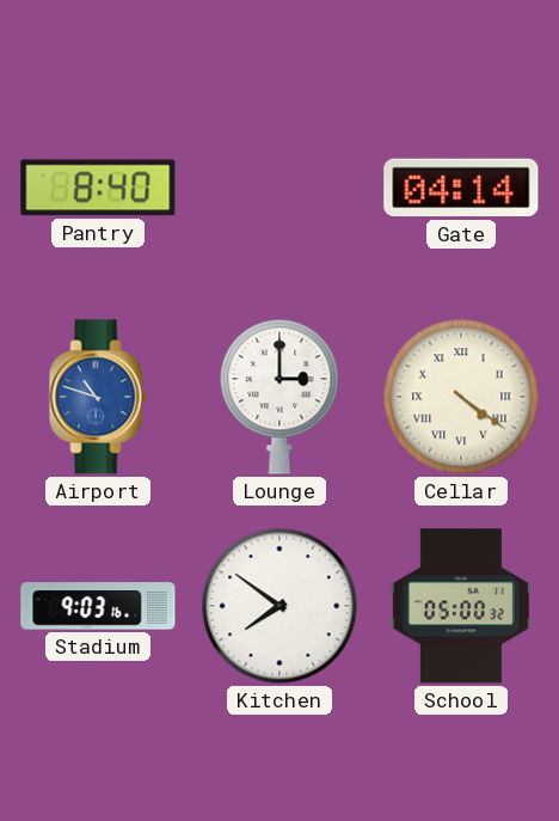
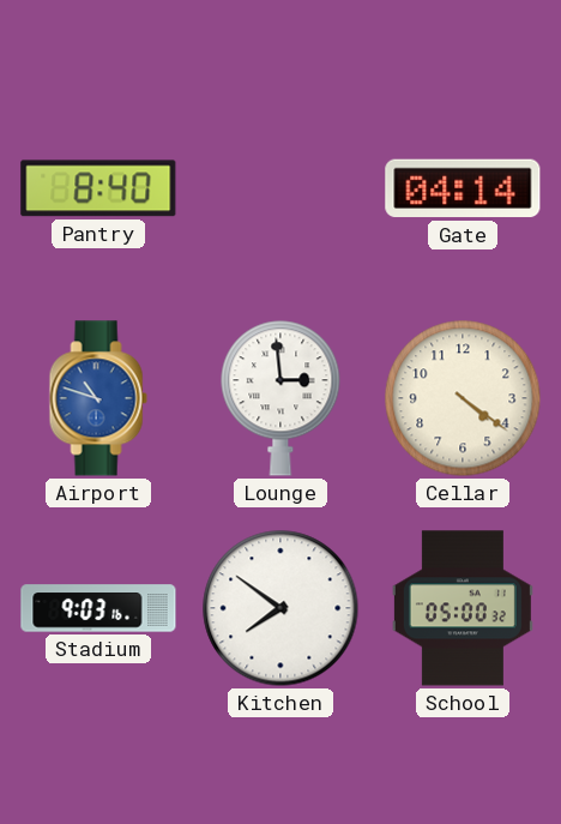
Lounge: 3:00 -> 2:59
Cellar numerals: Roman -> Arabic
